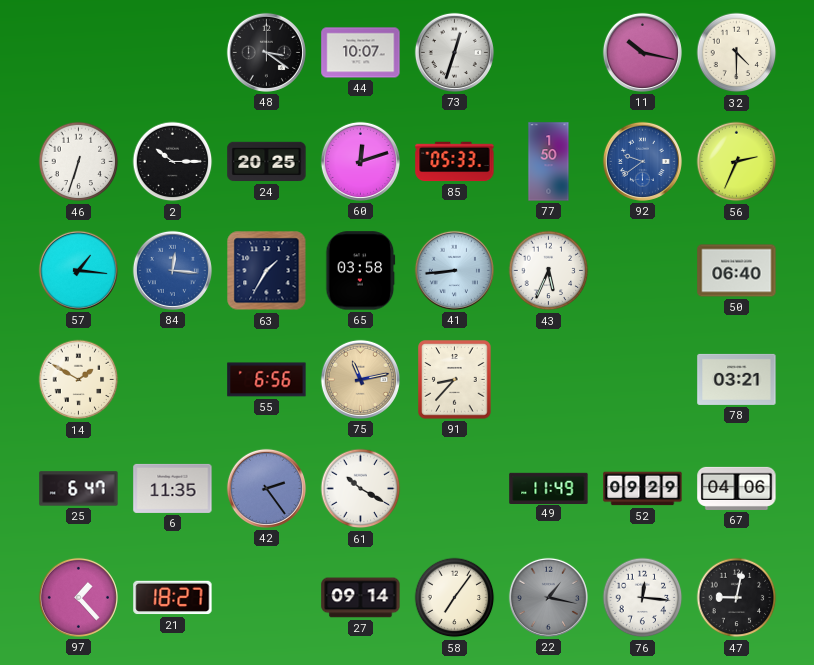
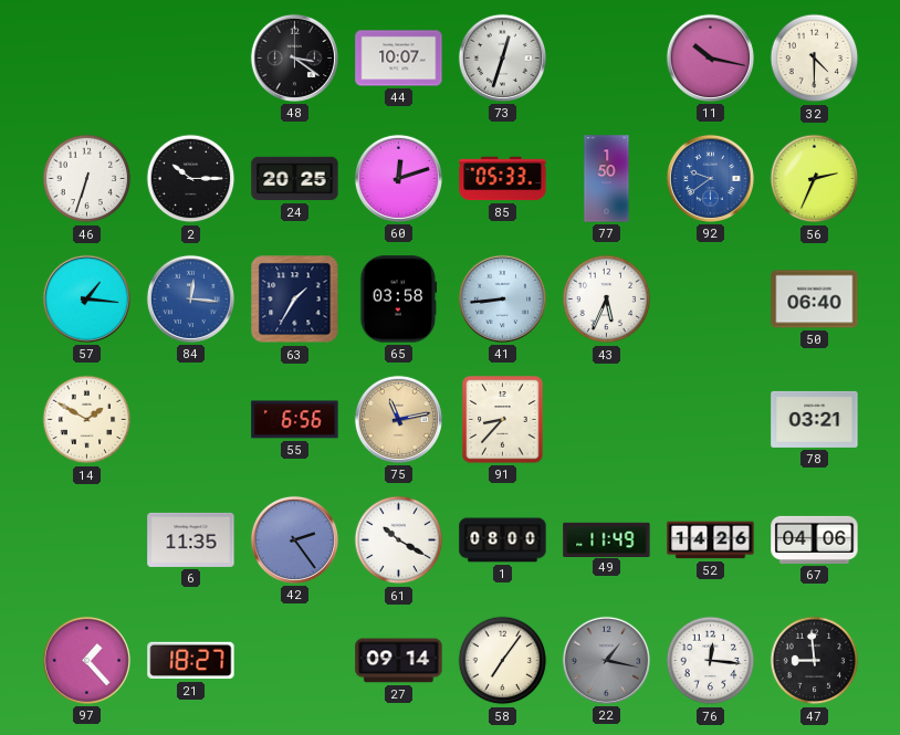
25: 6:47 -> none
1: none -> 08:00
52: 09:29 -> 14:26
47: 9:02 -> 8:59
